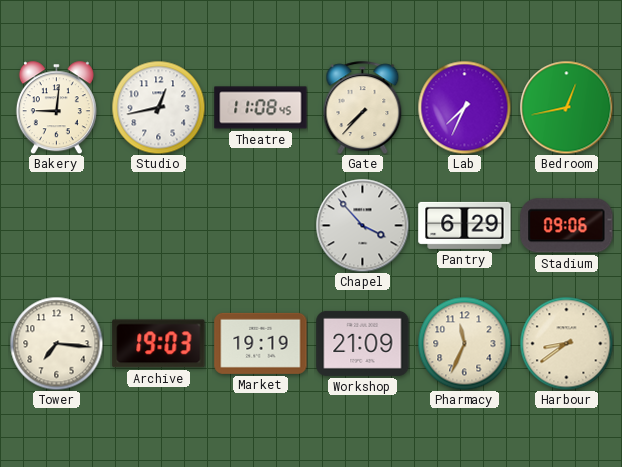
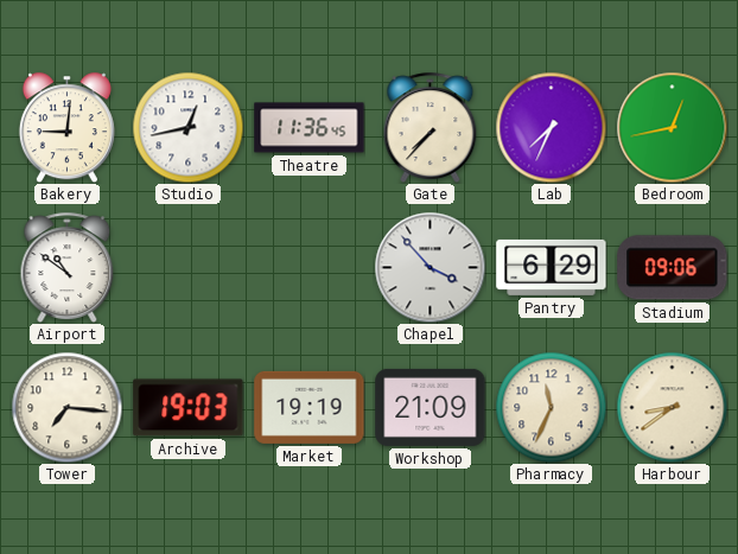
Theatre: 11:08 -> 11:36
Airport: none -> 10:51
